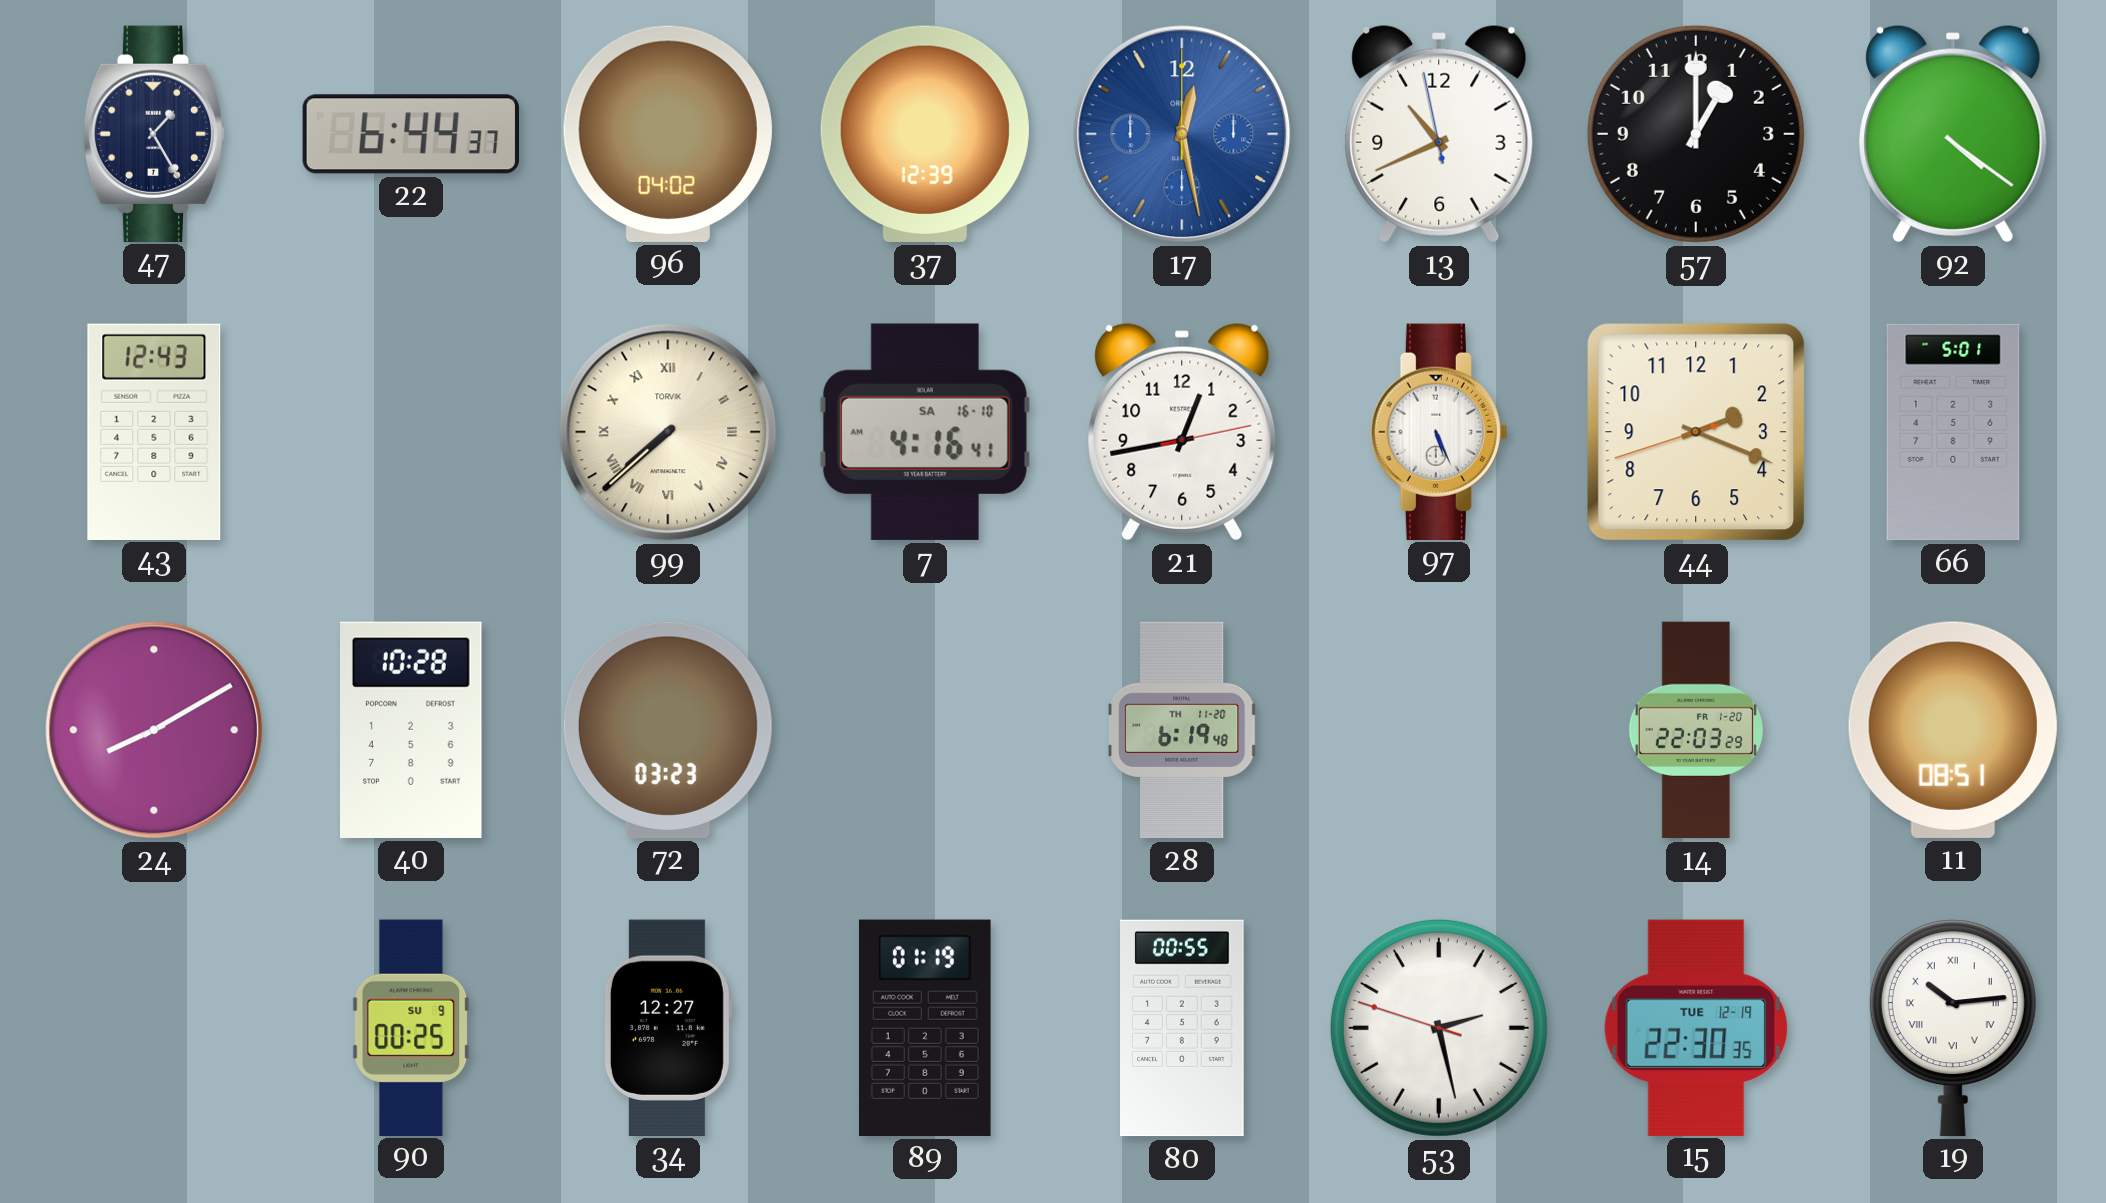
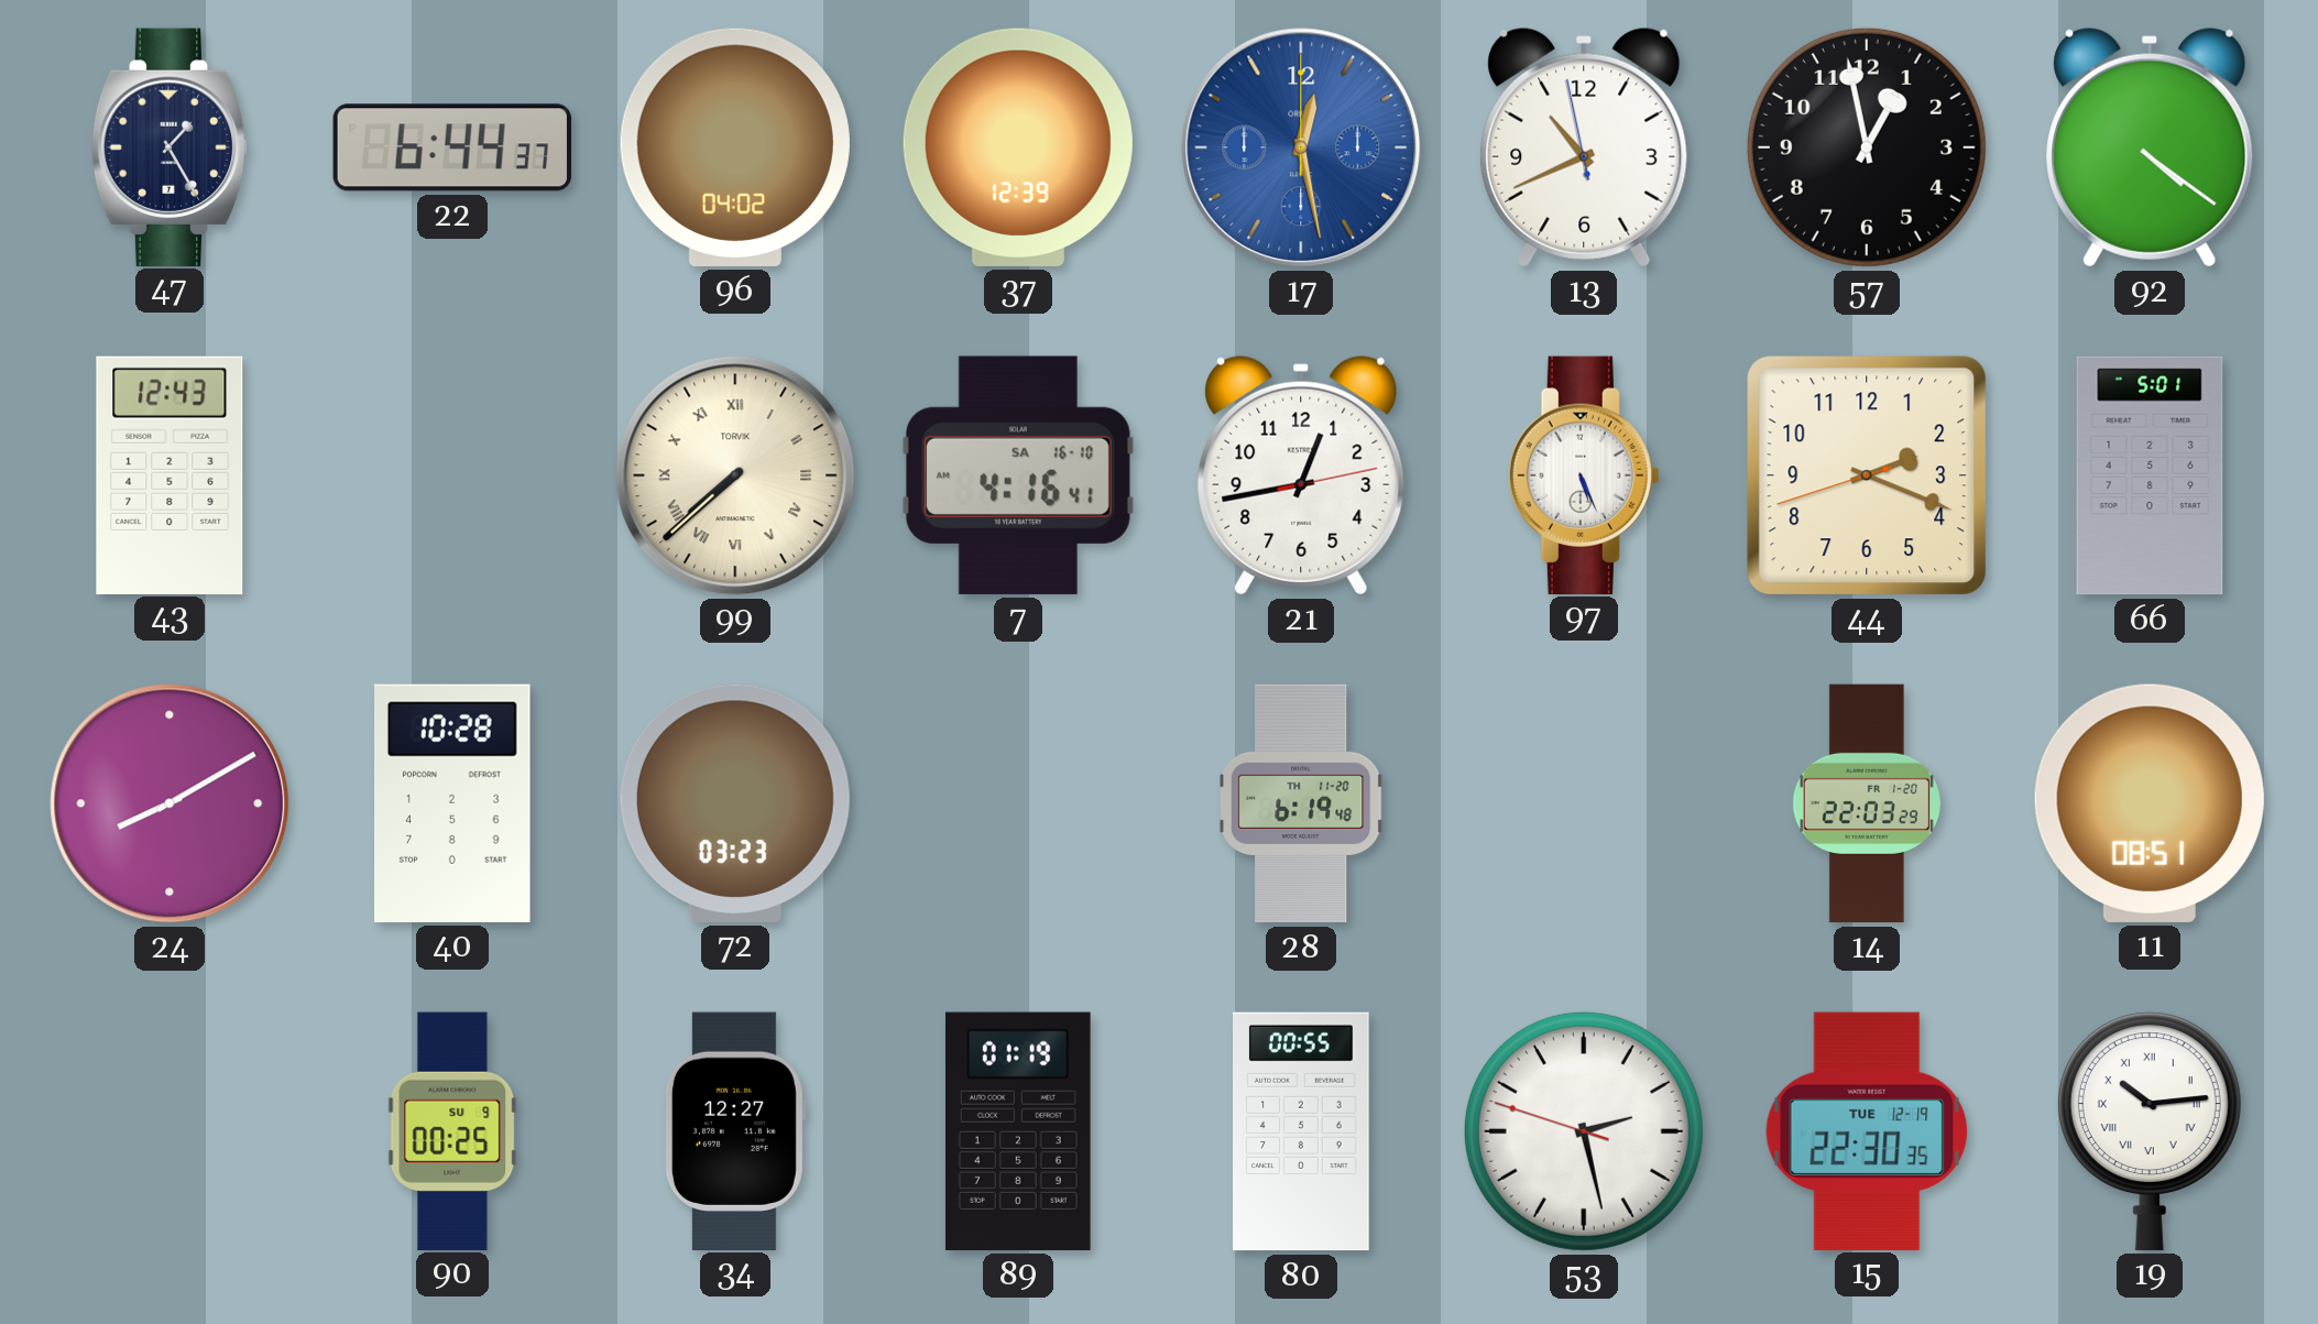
57: 1:00 -> 12:58
